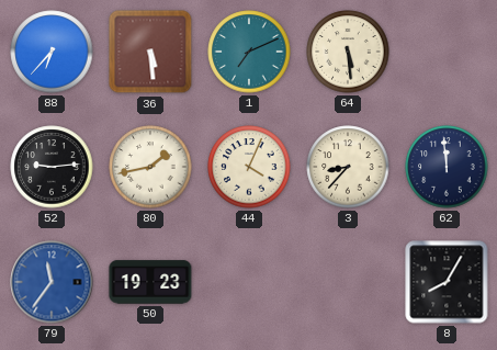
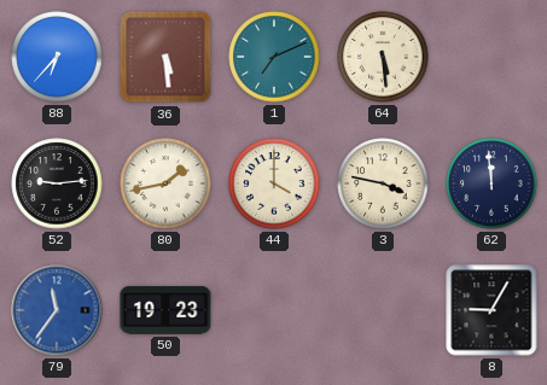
44: 4:04 -> 4:00
3: 8:37 -> 3:47
8: 8:05 -> 9:05
